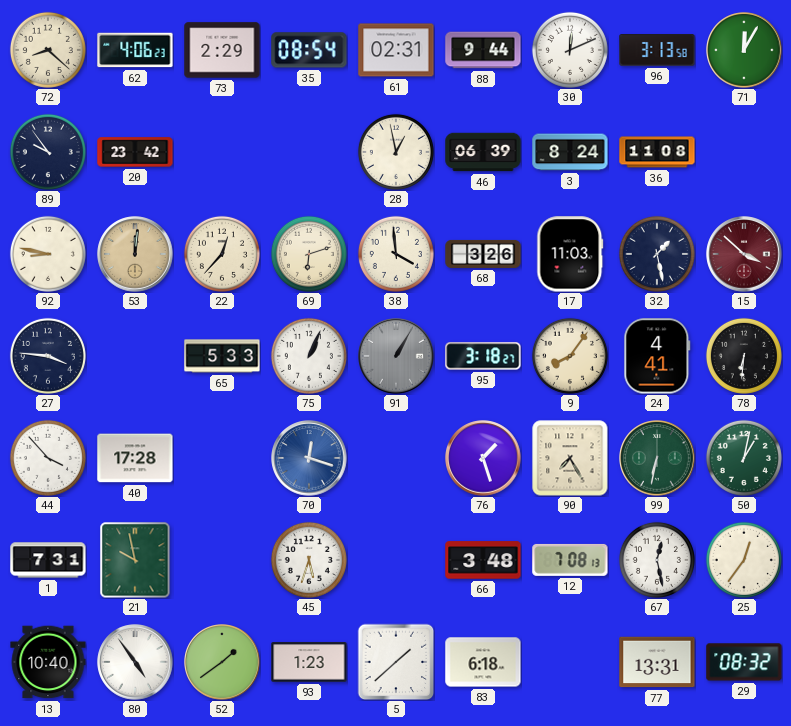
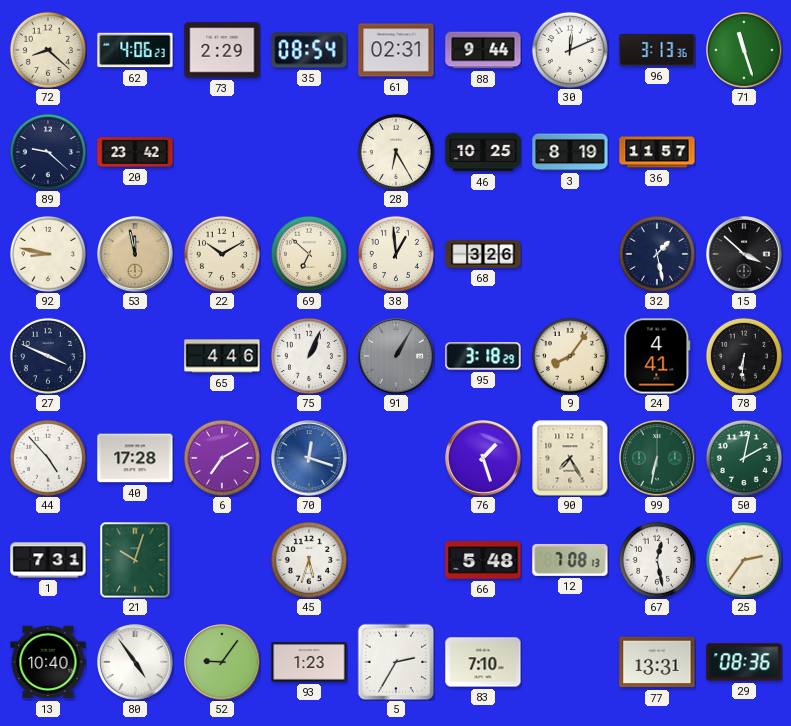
96: 3:13:58 -> 3:13:36
71: 12:05 -> 11:27
89: 9:54 -> 9:22
28: 12:58 -> 6:25
46: 06:39 -> 10:25
3: 8:24 -> 8:19
36: 11:08 -> 11:57
53: 12:01 -> 11:58
22: 12:37 -> 10:10
69: 6:12 -> 6:52
38: 3:59 -> 12:59
17: 11:03 -> none
15 dial: burgundy -> black
27: 3:46 -> 3:49
65: 5:33 -> 4:46
95: 3:18:27 -> 3:18:29
44: 3:53 -> 4:53
6: none -> 7:10
50: 1:02 -> 2:02
21: 9:58 -> 10:03
66: 3:48 -> 5:48
25: 12:36 -> 2:36
52: 1:39 -> 9:06
5: 1:38 -> 2:35
83: 6:18 -> 7:10
29: 08:32 -> 08:36
